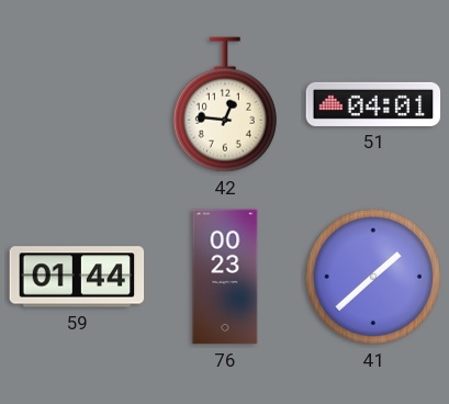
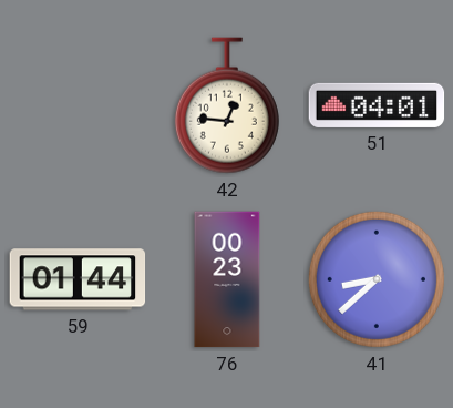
41: 1:38 -> 8:38
